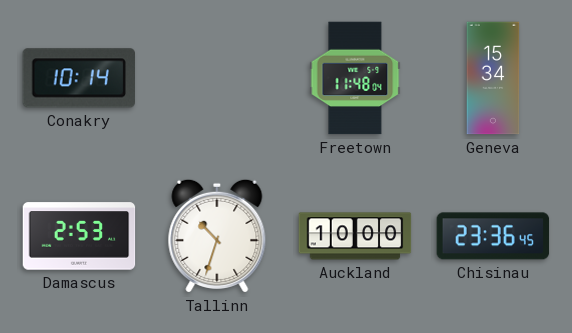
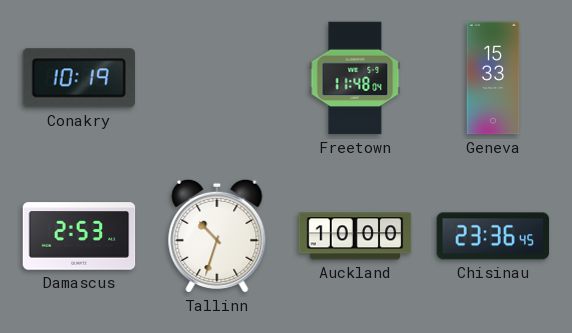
Conakry: 10:14 -> 10:19
Geneva: 15:34 -> 15:33
